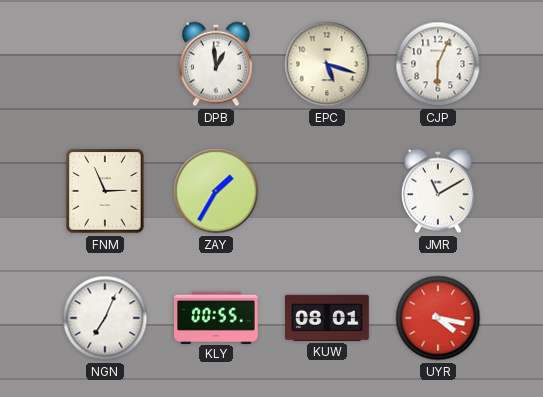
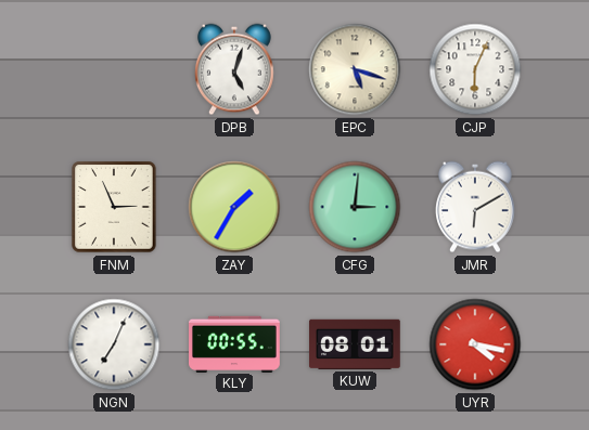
DPB: 12:59 -> 5:03
CFG: none -> 3:01
JMR: 11:10 -> 6:10
